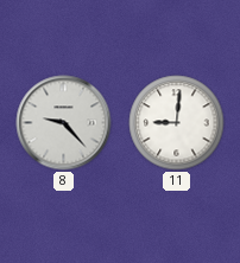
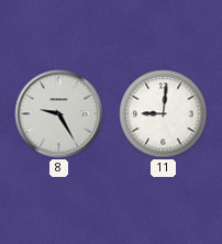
8: 9:23 -> 9:25
